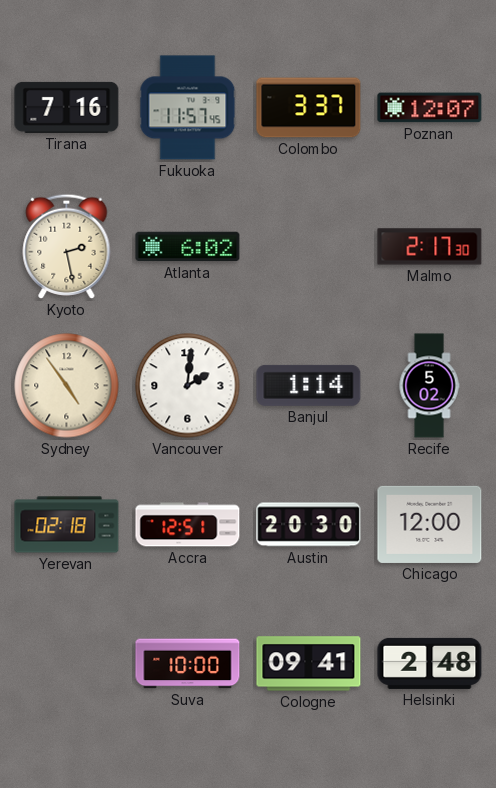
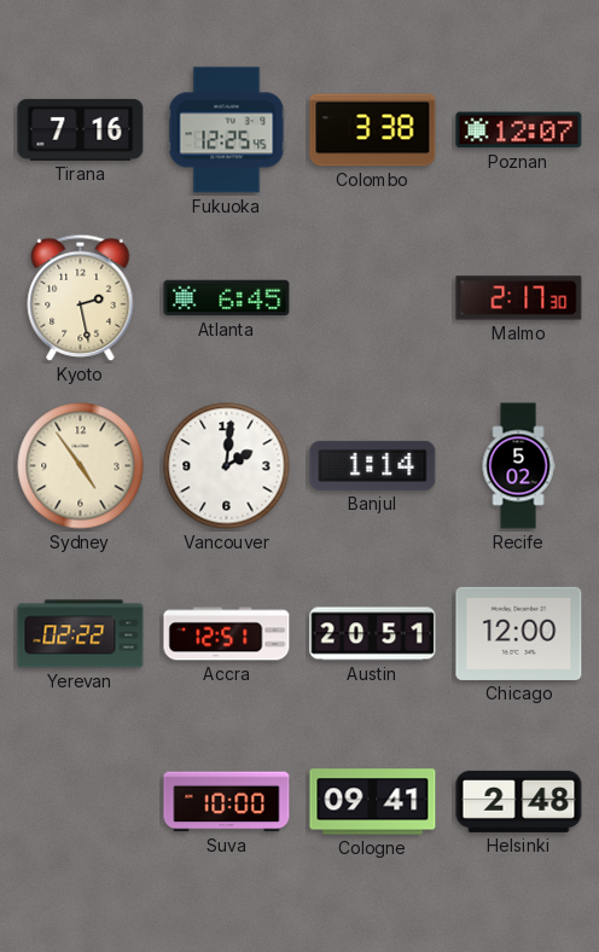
Fukuoka: 11:57 -> 12:25
Colombo: 3:37 -> 3:38
Atlanta: 6:02 -> 6:45
Yerevan: 02:18 -> 02:22
Austin: 20:30 -> 20:51
